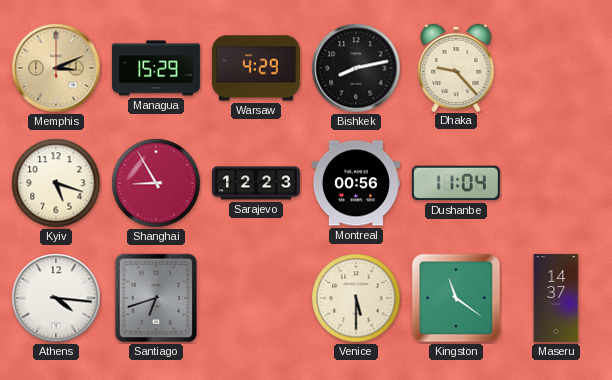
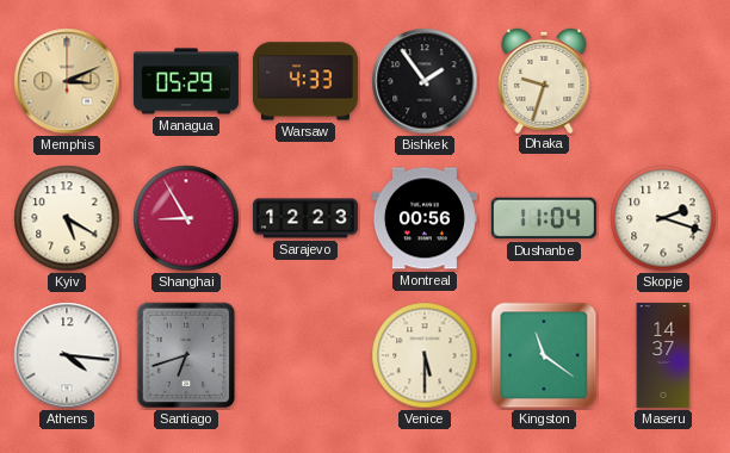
Managua: 15:29 -> 05:29
Warsaw: 4:29 -> 4:33
Bishkek: 8:13 -> 1:54
Dhaka: 9:23 -> 9:33
Kyiv: 5:18 -> 5:20
Skopje: none -> 2:18
